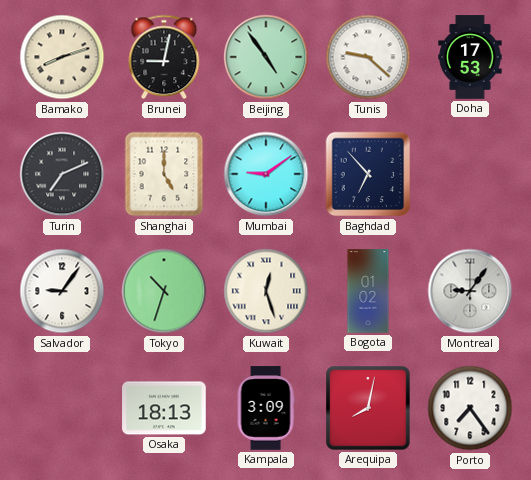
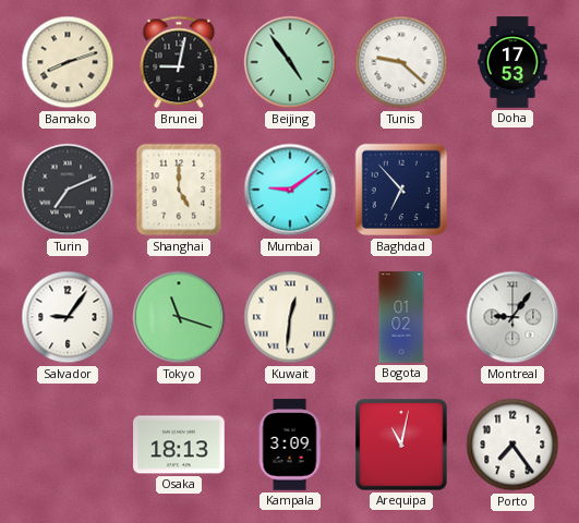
Tokyo: 10:33 -> 11:18
Kuwait: 12:27 -> 12:31
Arequipa: 8:02 -> 11:02
